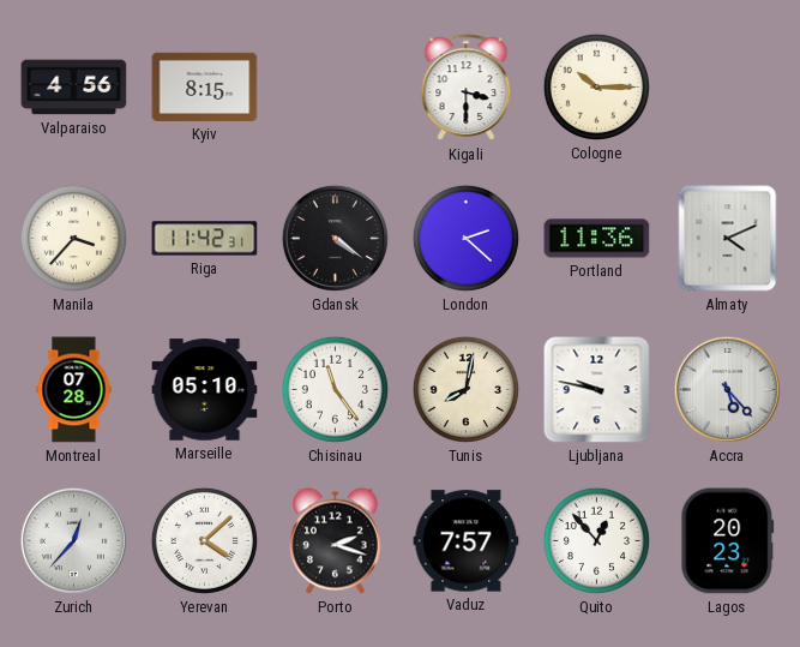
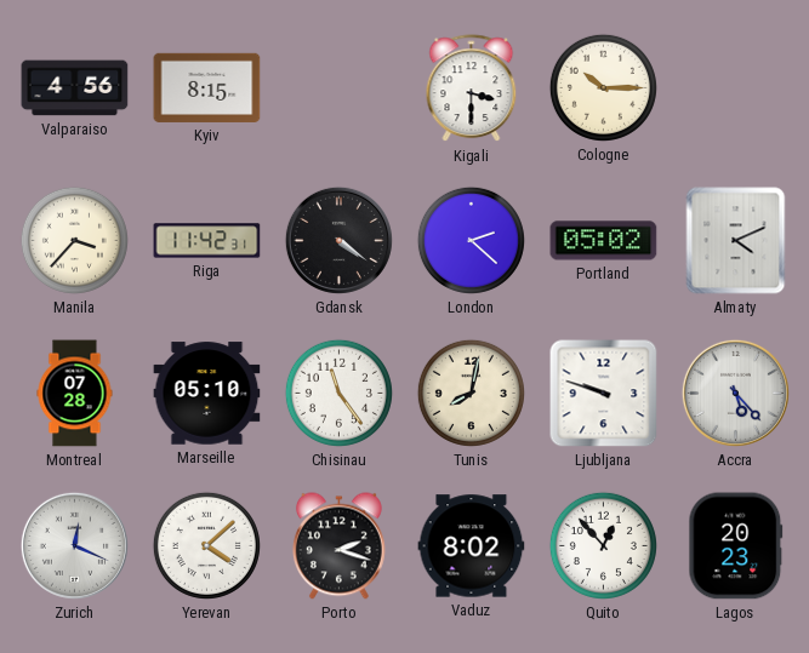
Portland: 11:36 -> 05:02
Ljubljana: 9:47 -> 9:48
Zurich: 12:37 -> 12:19
Vaduz: 7:57 -> 8:02
